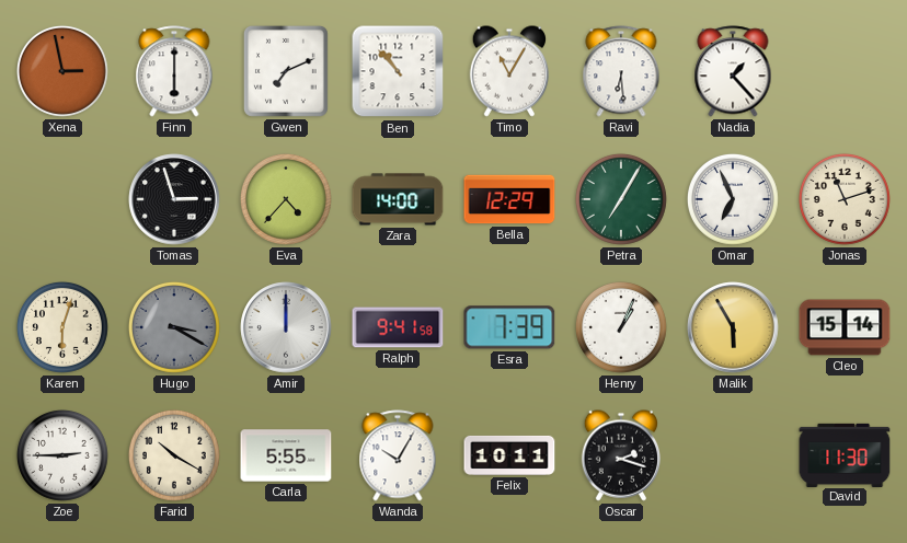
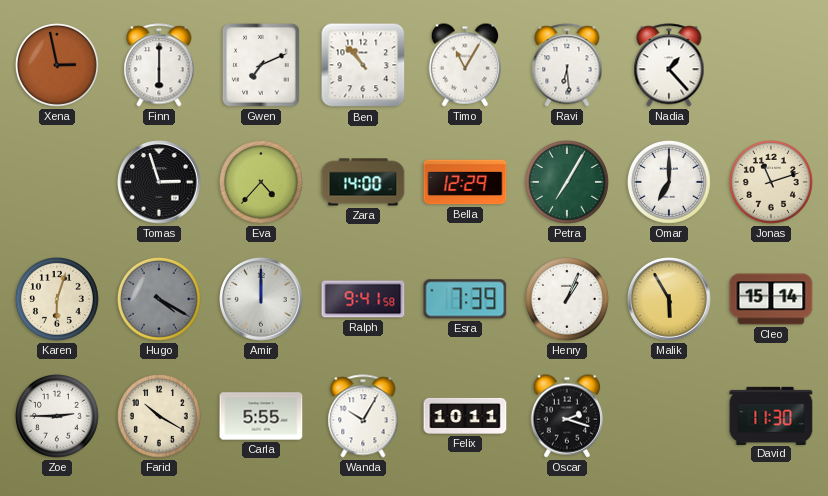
Omar: 6:56 -> 7:00
Hugo: 3:20 -> 4:20
